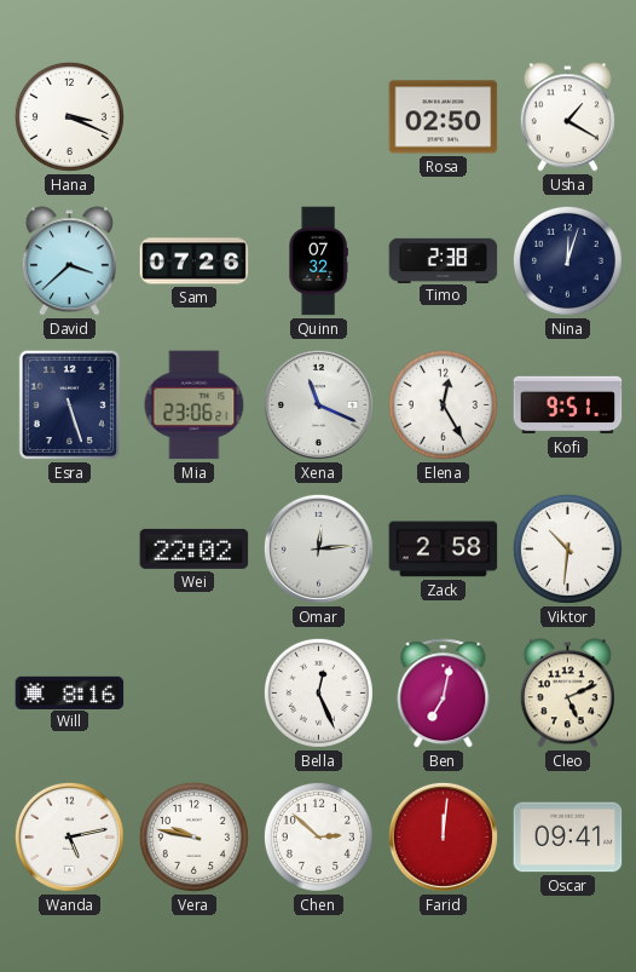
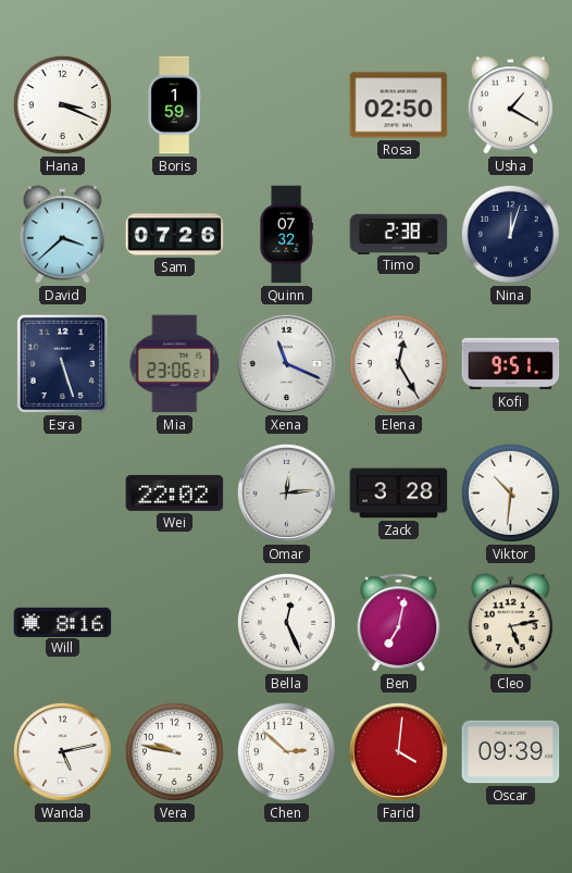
Boris: none -> 1:59
Zack: 2:58 -> 3:28
Cleo: 5:11 -> 5:13
Farid: 12:01 -> 4:01
Oscar: 09:41 -> 09:39
